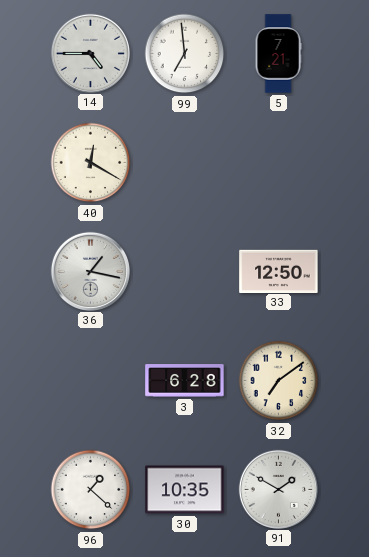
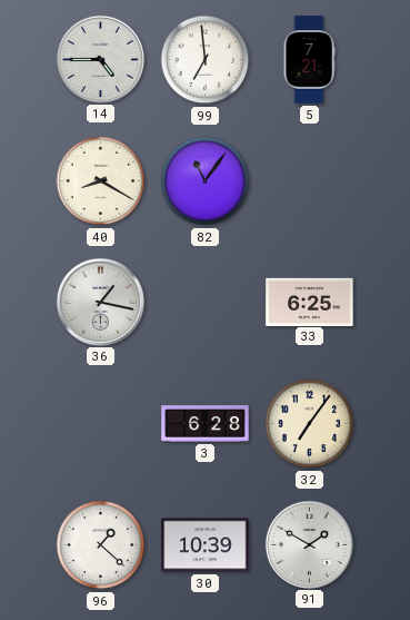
40: 12:20 -> 8:20
82: none -> 11:06
33: 12:50 -> 6:25
32: 7:09 -> 7:06
30: 10:35 -> 10:39
